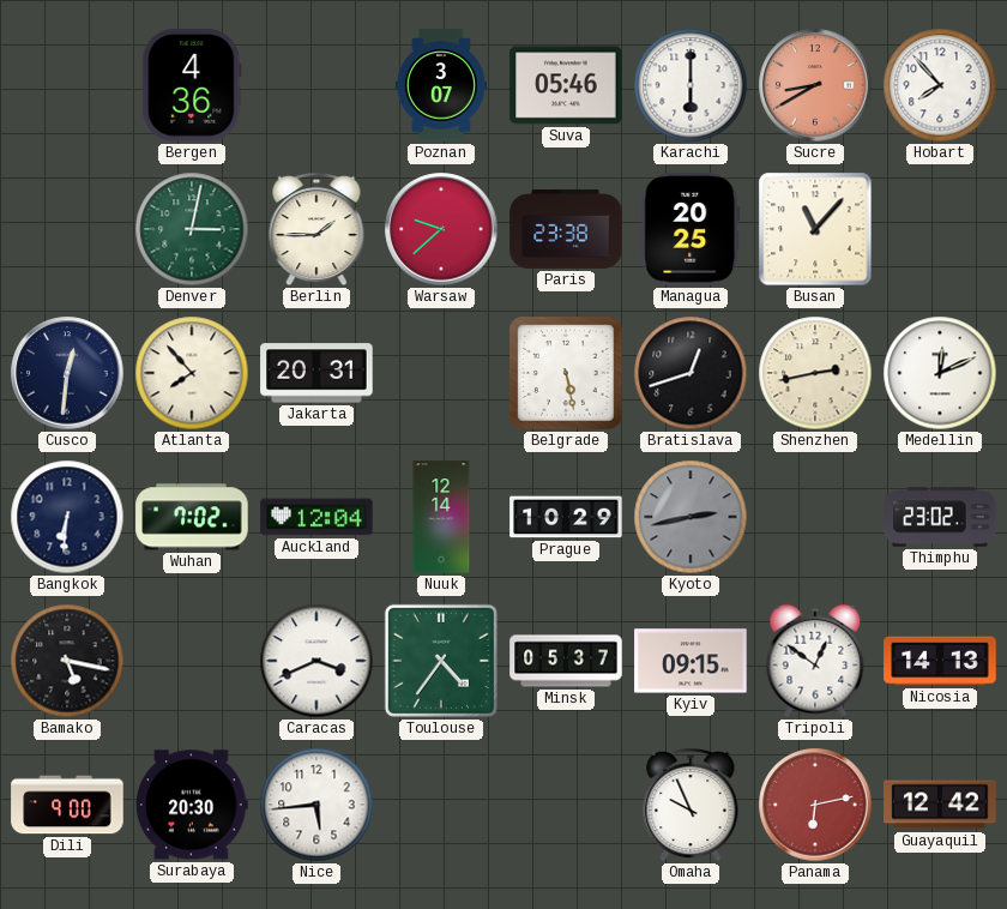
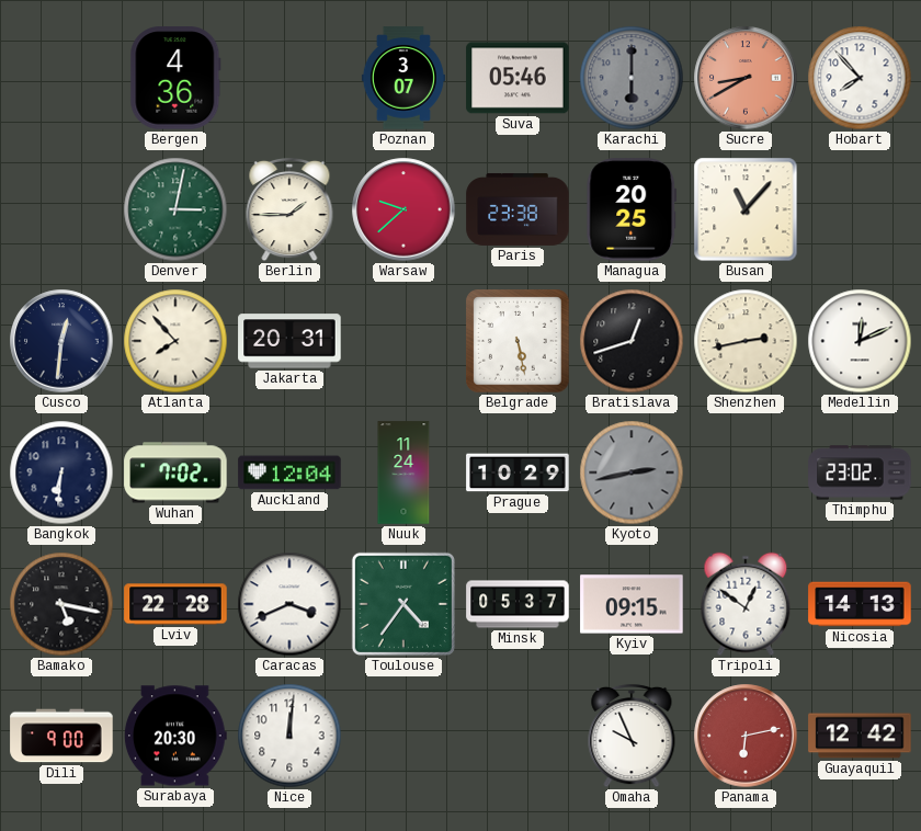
Karachi dial: white -> grey
Nuuk: 12:14 -> 11:24
Lviv: none -> 22:28
Nice: 5:44 -> 12:01
